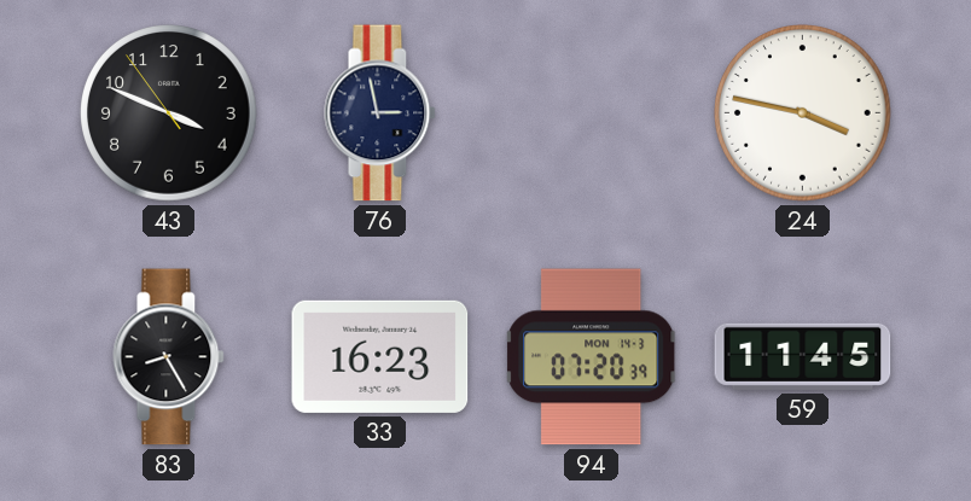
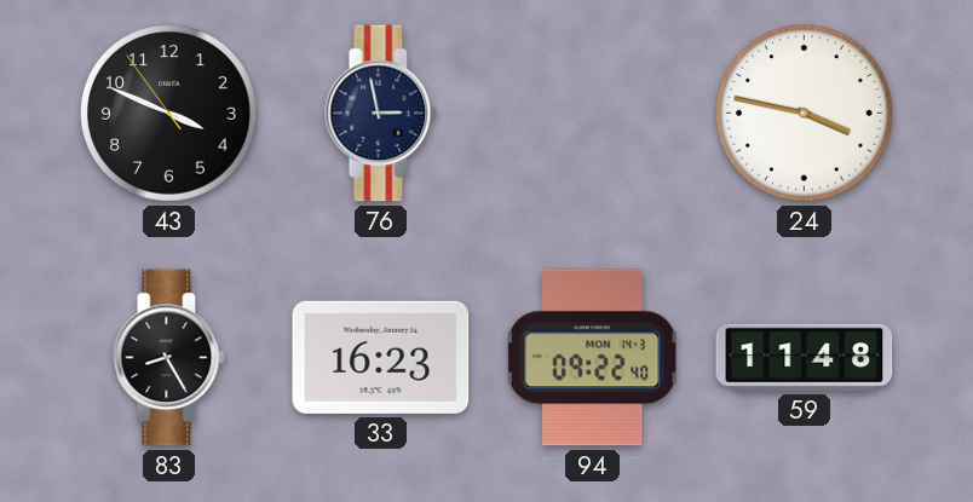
94: 07:20 -> 09:22
59: 11:45 -> 11:48
